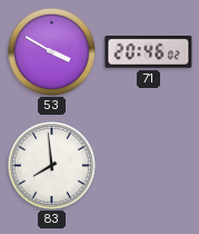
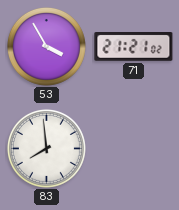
53: 3:50 -> 3:55
71: 20:46 -> 21:21
